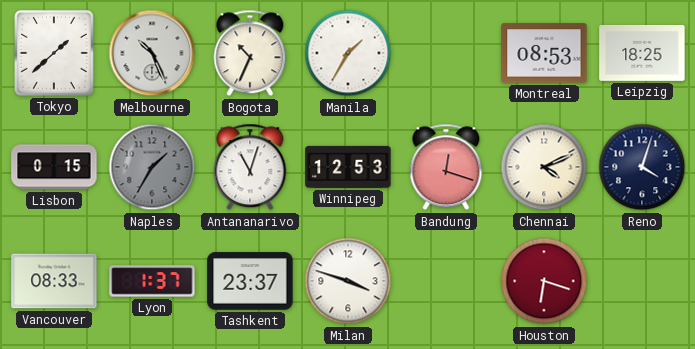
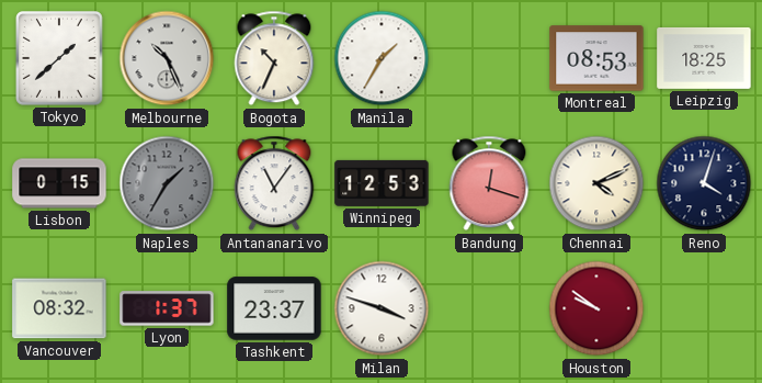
Antananarivo: 11:03 -> 11:06
Vancouver: 08:33 -> 08:32
Houston: 6:18 -> 9:51
